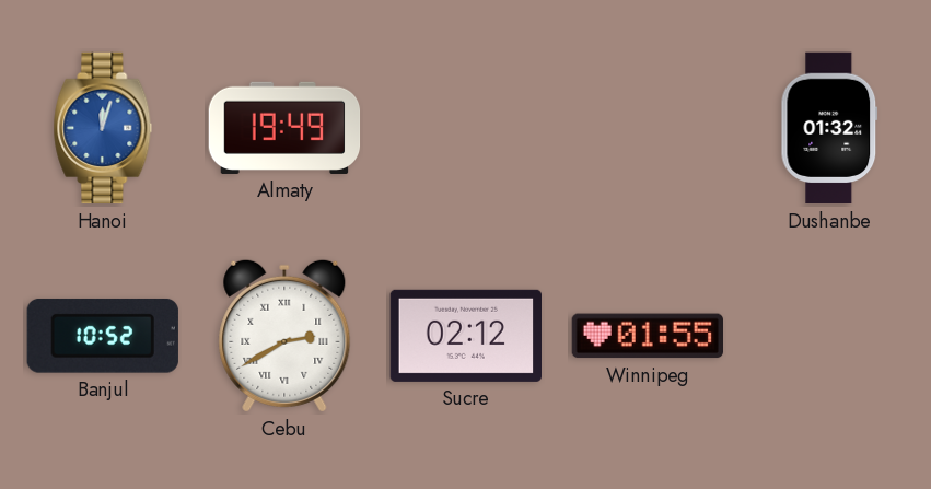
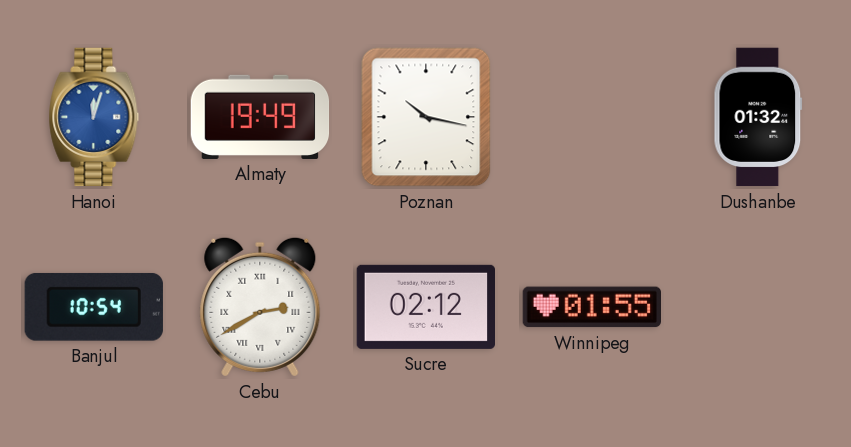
Poznan: none -> 10:17
Banjul: 10:52 -> 10:54
